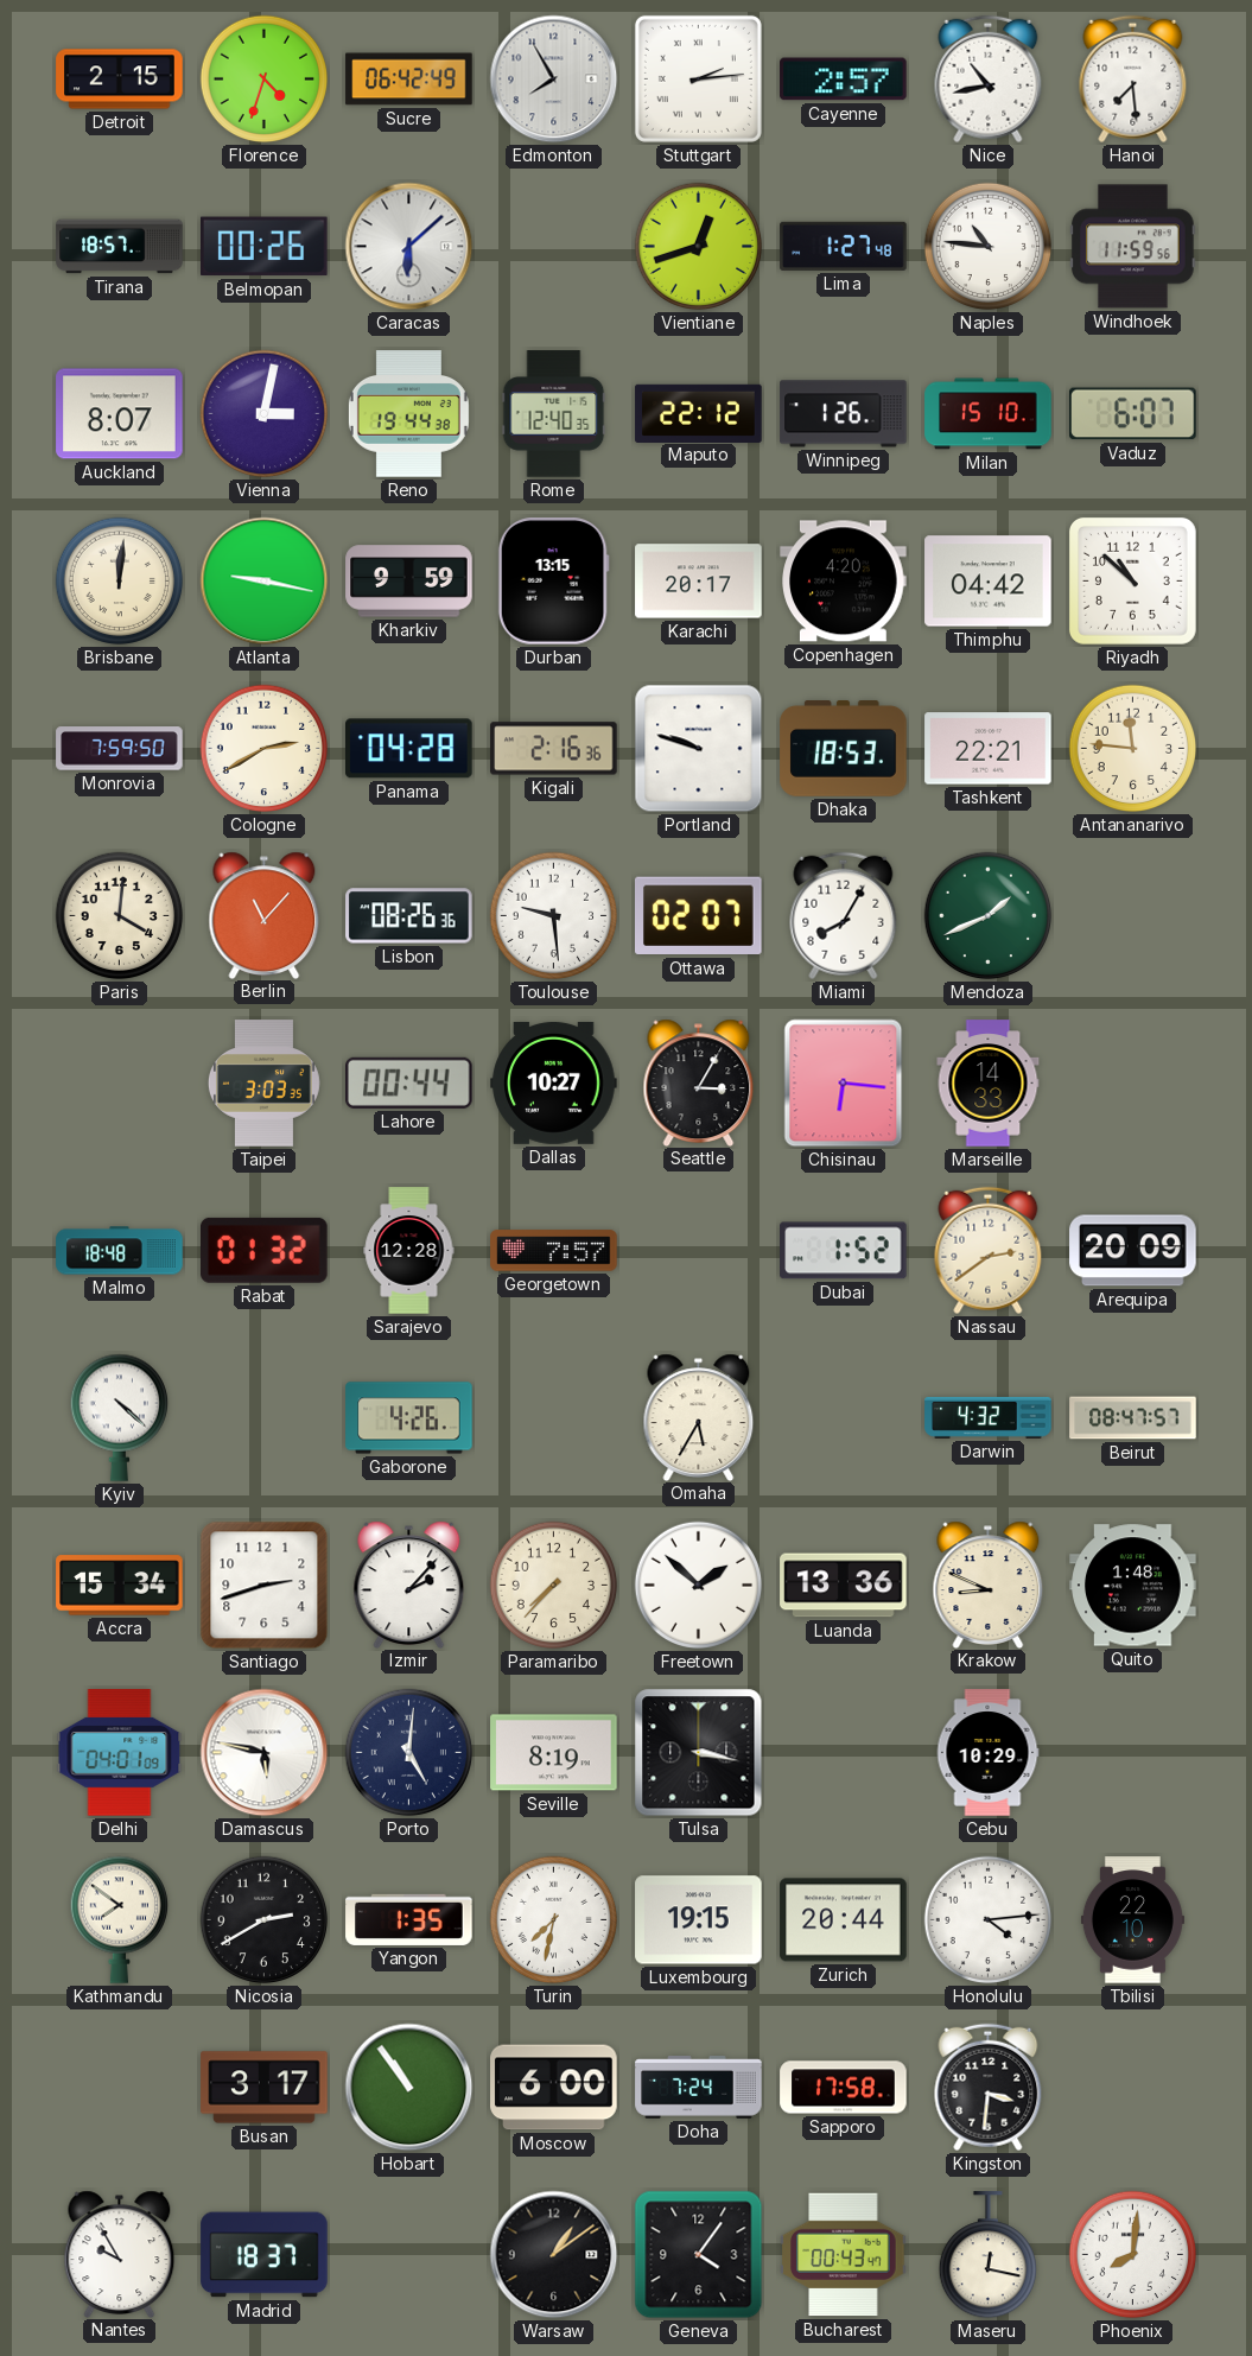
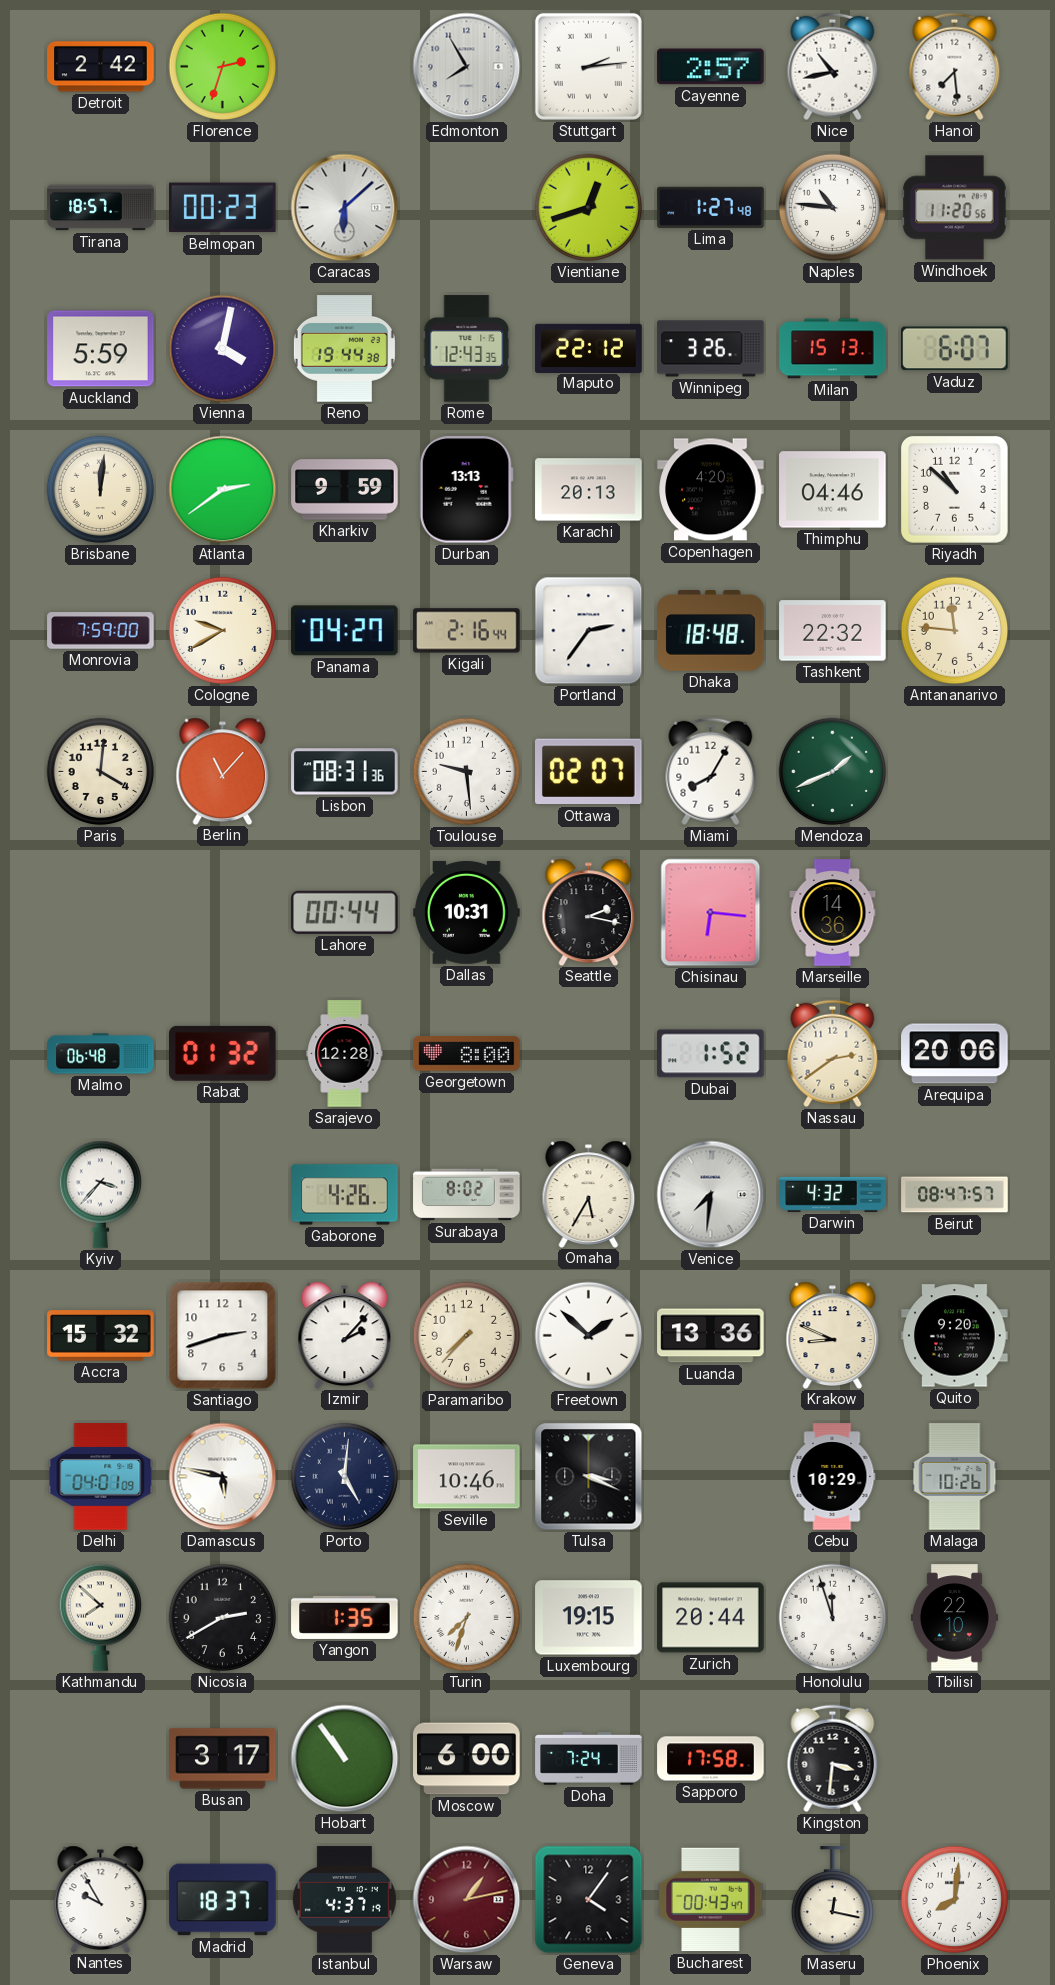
Detroit: 2:15 -> 2:42
Florence: 4:33 -> 2:33
Sucre: 06:42 -> none
Belmopan: 00:26 -> 00:23
Windhoek: 11:59 -> 11:20
Auckland: 8:07 -> 5:59
Vienna: 3:02 -> 4:02
Rome: 12:40 -> 12:43
Winnipeg: 1:26 -> 3:26
Milan: 15:10 -> 15:13
Atlanta: 9:17 -> 2:39
Durban: 13:15 -> 13:13
Karachi: 20:17 -> 20:13
Thimphu: 04:42 -> 04:46
Monrovia: 7:59:50 -> 7:59:00
Cologne: 2:40 -> 9:40
Panama: 04:28 -> 04:27
Kigali: 2:16:36 -> 2:16:44
Portland: 9:48 -> 2:36
Dhaka: 18:53 -> 18:48
Tashkent: 22:21 -> 22:32
Lisbon: 08:26 -> 08:31
Taipei: 3:03 -> none
Dallas: 10:27 -> 10:31
Seattle: 3:05 -> 2:17
Marseille: 14:33 -> 14:36
Malmo: 18:48 -> 06:48
Georgetown: 7:57 -> 8:00
Arequipa: 20:09 -> 20:06
Kyiv: 4:22 -> 3:37
Surabaya: none -> 8:02
Venice: none -> 7:31
Accra: 15:34 -> 15:32
Quito: 1:48 -> 9:20
Seville: 8:19 -> 10:46
Tulsa: 3:17 -> 3:19
Malaga: none -> 10:26
Kathmandu: 7:51 -> 7:52
Turin: 7:32 -> 7:33
Honolulu: 4:14 -> 11:57
Istanbul: none -> 4:37
Warsaw: 1:09 -> 1:13
Warsaw dial: black -> burgundy
